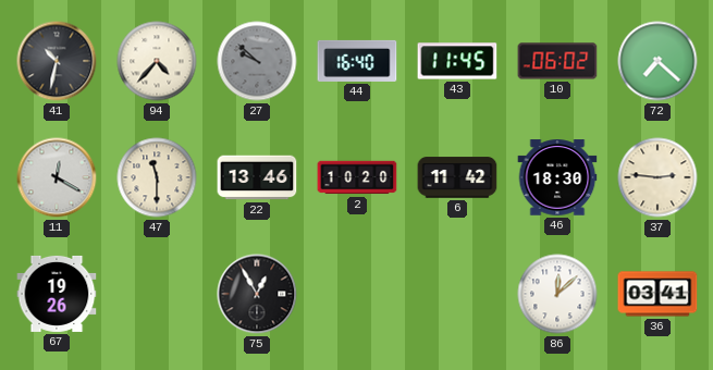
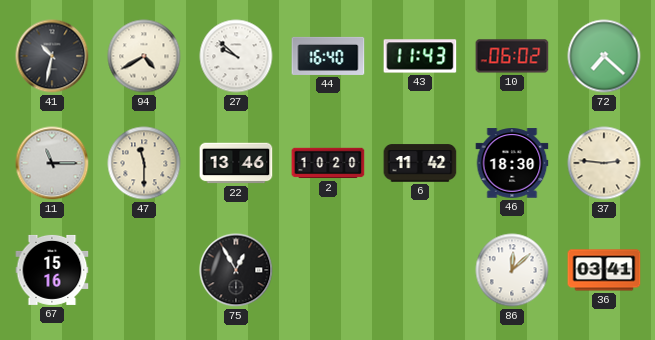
94: 4:37 -> 4:40
27 dial: grey -> white
43: 11:45 -> 11:43
11: 12:20 -> 11:15
67: 19:26 -> 15:16
